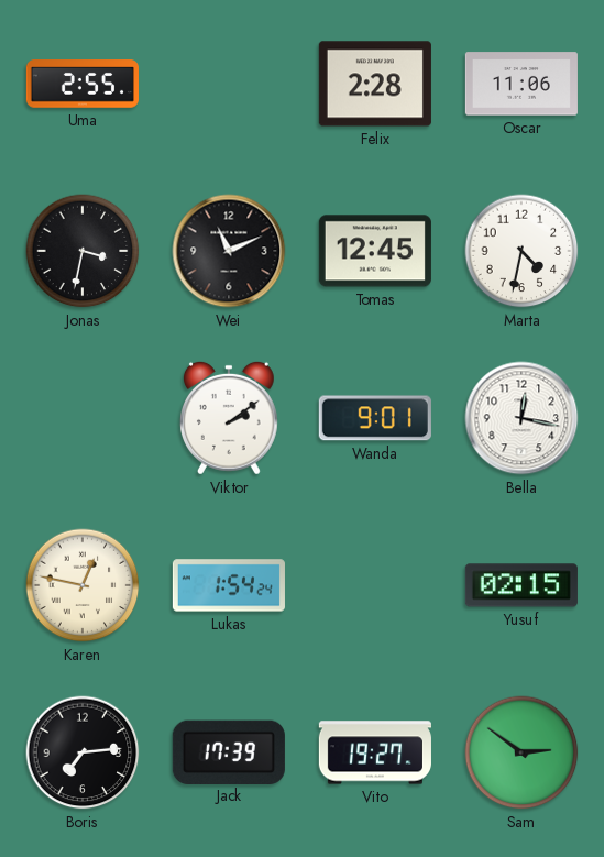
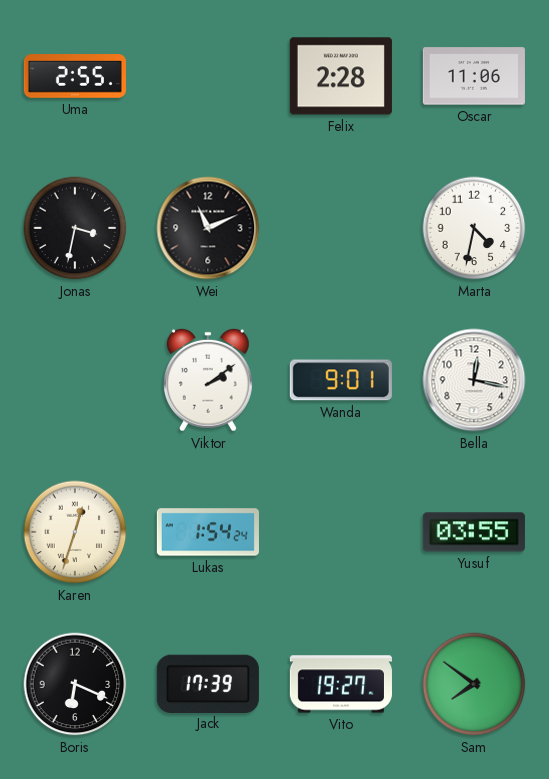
Tomas: 12:45 -> none
Karen: 12:47 -> 12:33
Yusuf: 02:15 -> 03:55
Boris: 7:14 -> 6:19
Sam: 2:51 -> 7:51
